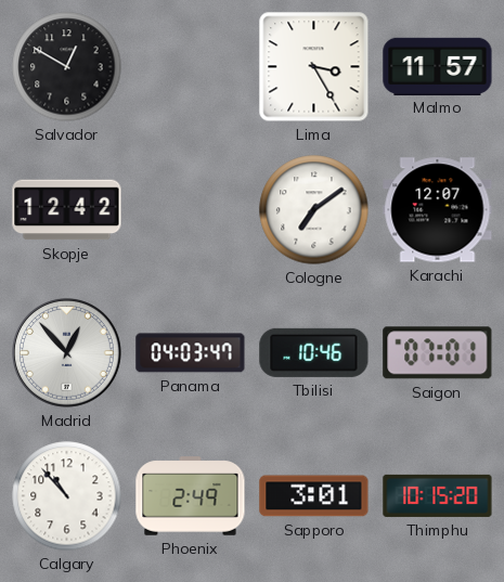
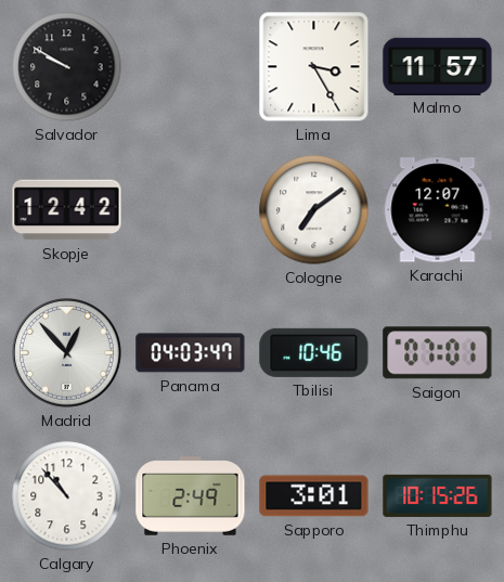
Salvador: 12:50 -> 9:50
Thimphu: 10:15:20 -> 10:15:26
